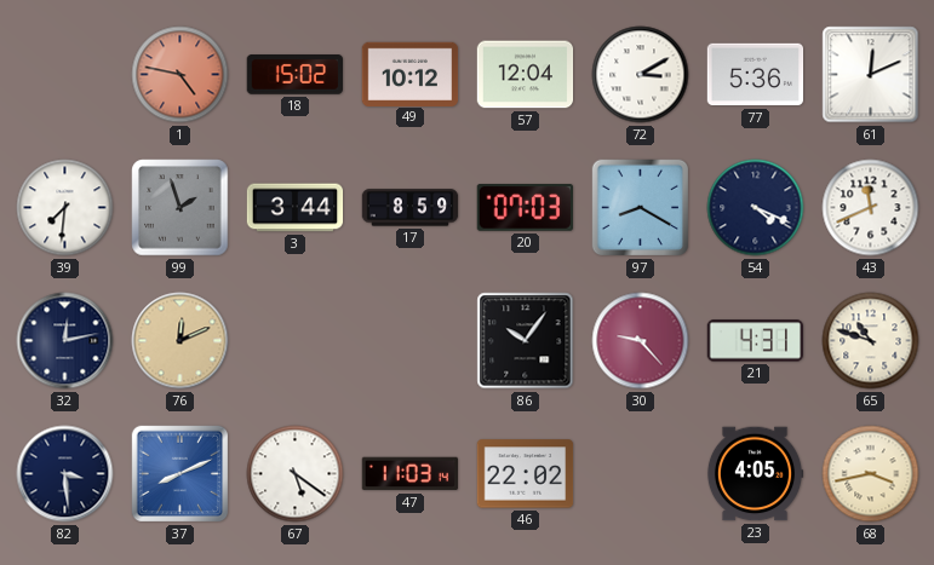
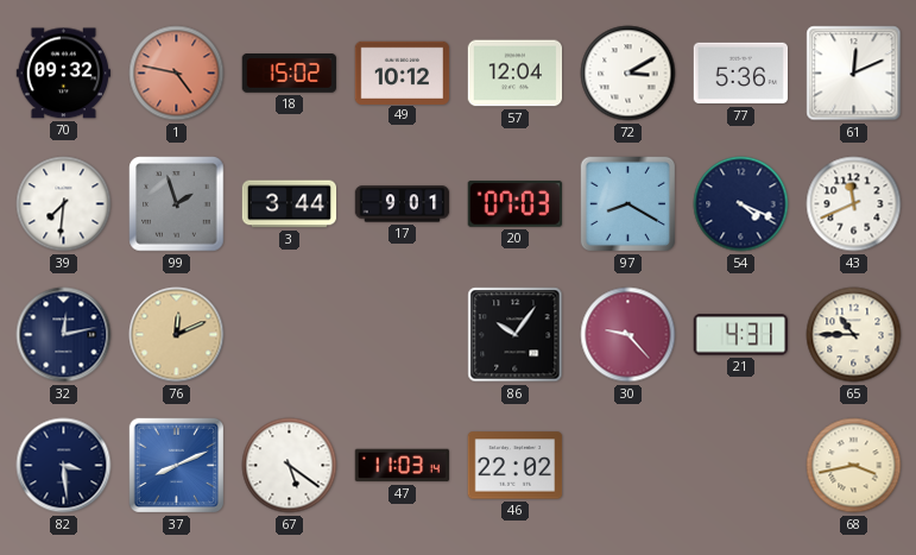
70: none -> 09:32
17: 8:59 -> 9:01
65: 10:48 -> 10:45
23: 4:05 -> none
